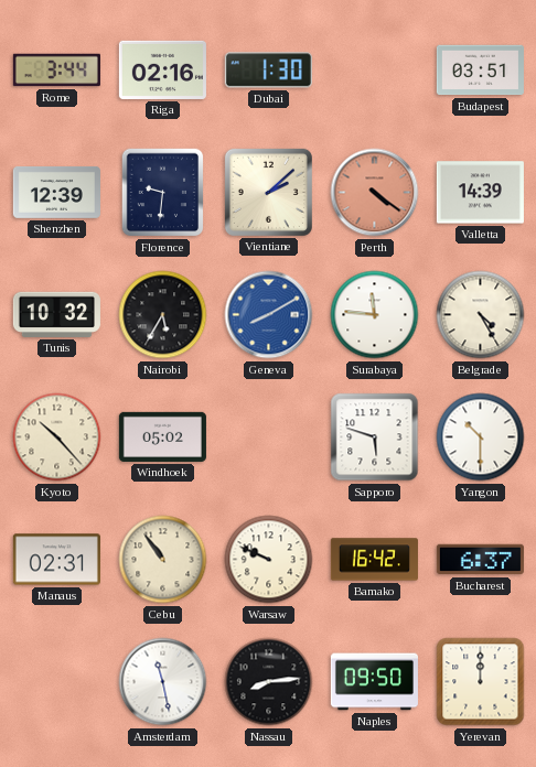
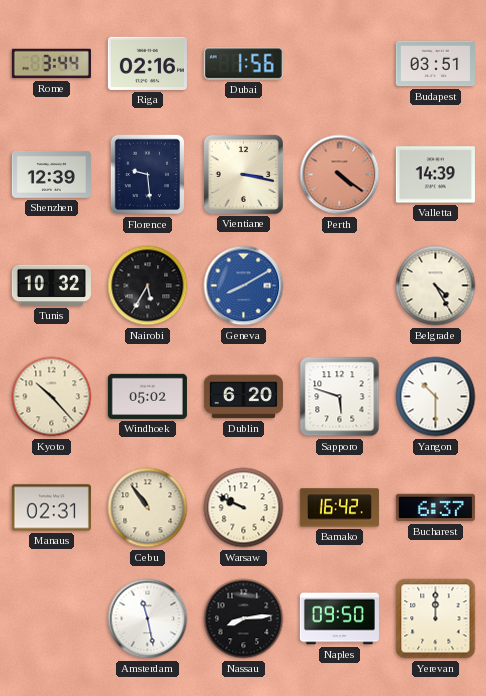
Dubai: 1:30 -> 1:56
Florence: 9:31 -> 9:29
Vientiane: 2:08 -> 3:17
Surabaya: 11:46 -> none
Dublin: none -> 6:20
